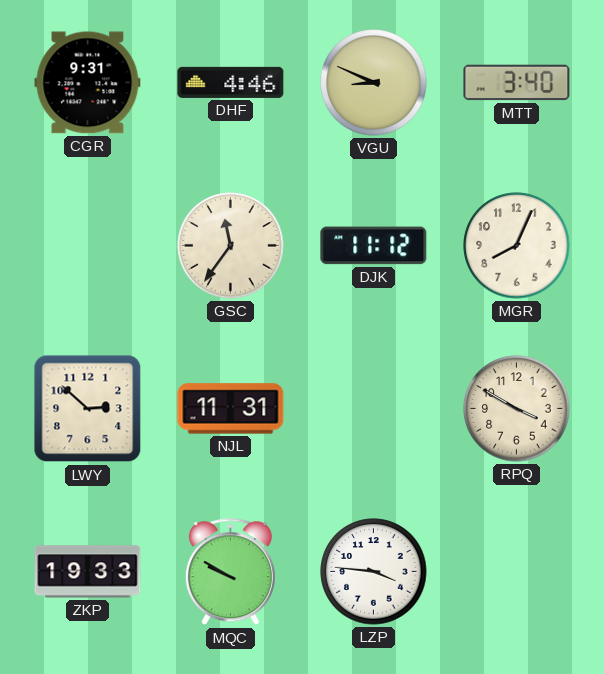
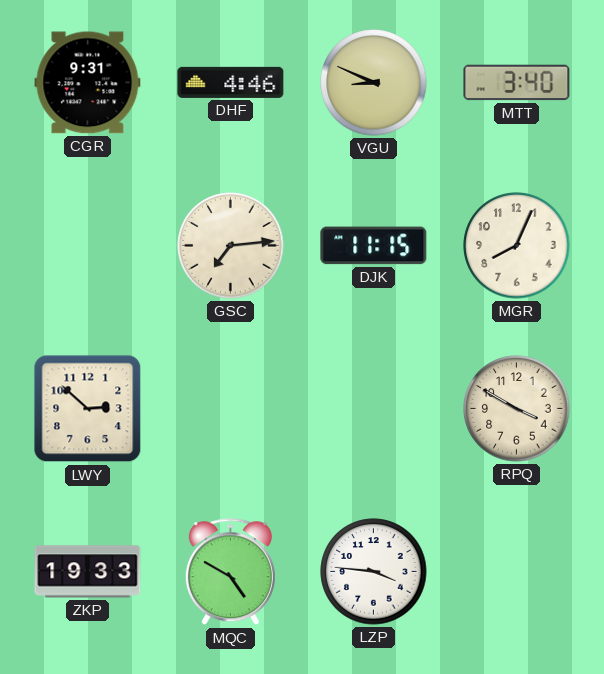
GSC: 11:36 -> 7:14
DJK: 11:12 -> 11:15
NJL: 11:31 -> none
MQC: 9:50 -> 4:50
